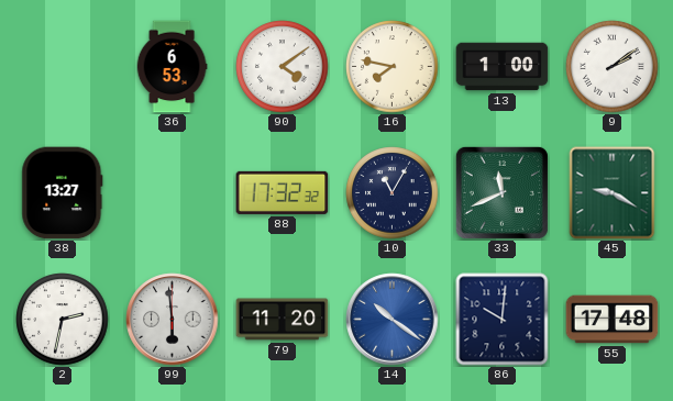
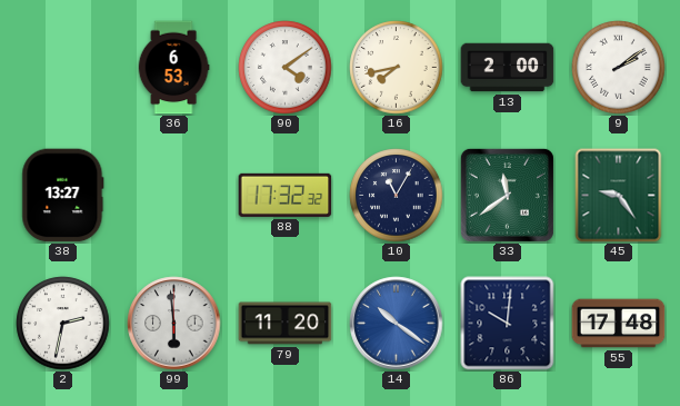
16: 7:47 -> 7:43
13: 1:00 -> 2:00
33: 11:41 -> 11:39
45: 9:20 -> 9:24
